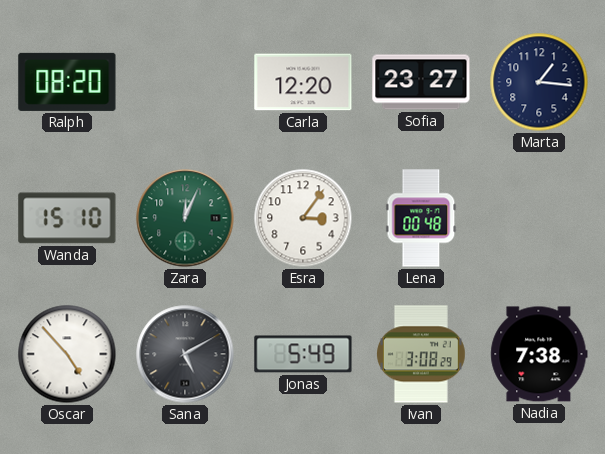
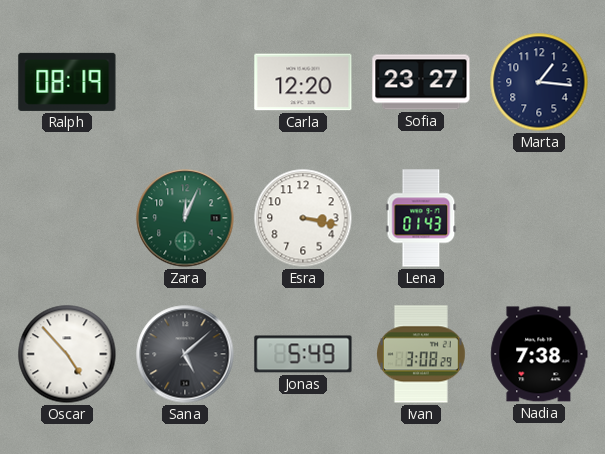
Ralph: 08:20 -> 08:19
Wanda: 15:10 -> none
Esra: 3:06 -> 3:17
Lena: 00:48 -> 01:43
Sana: 5:10 -> 5:08
